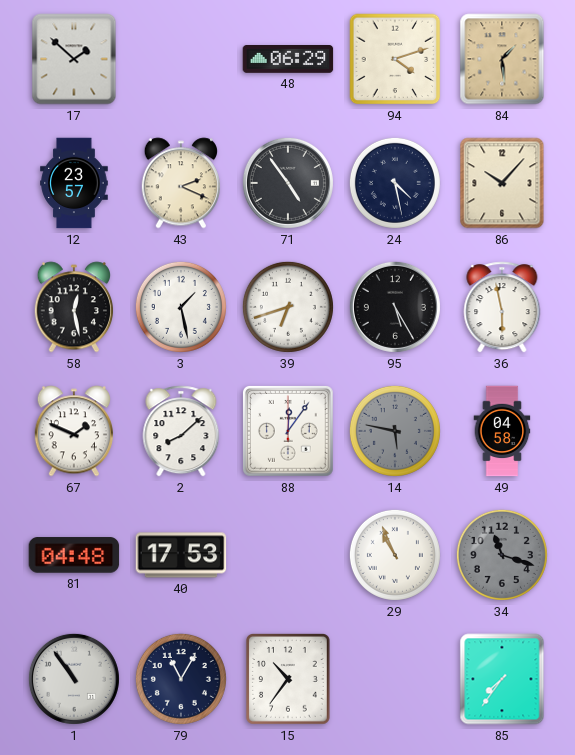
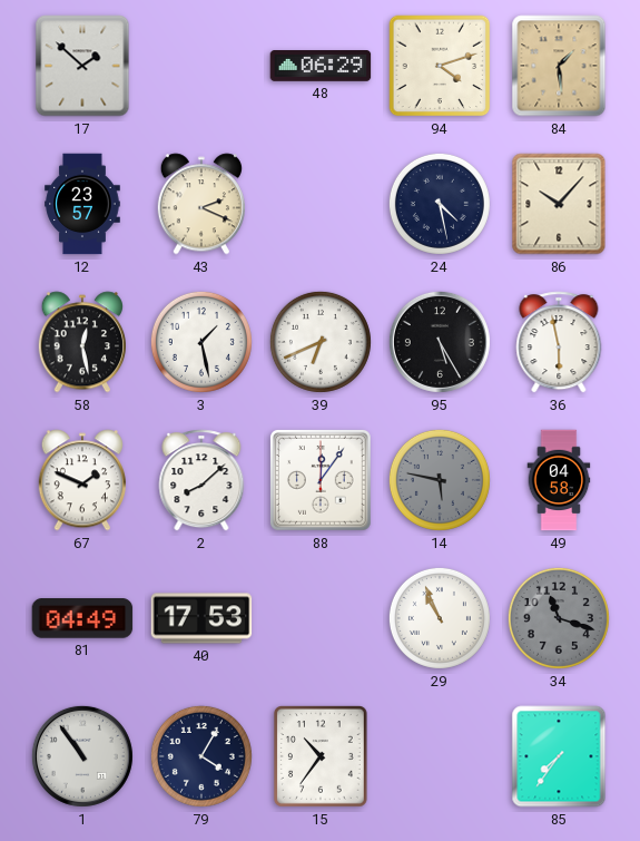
71: 4:54 -> none
39: 6:42 -> 6:41
81: 04:48 -> 04:49
79: 11:05 -> 4:05
